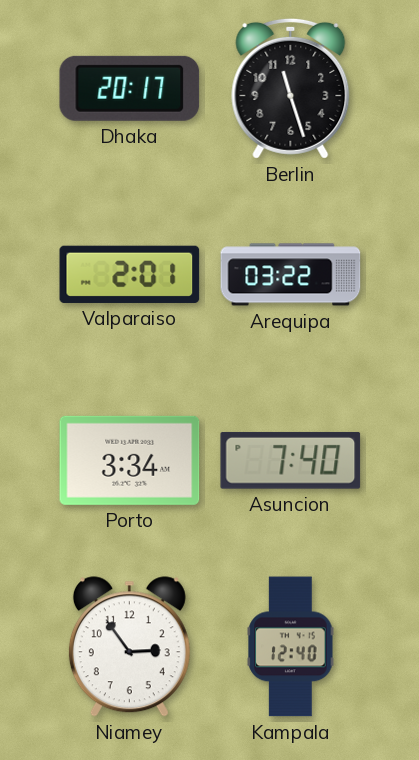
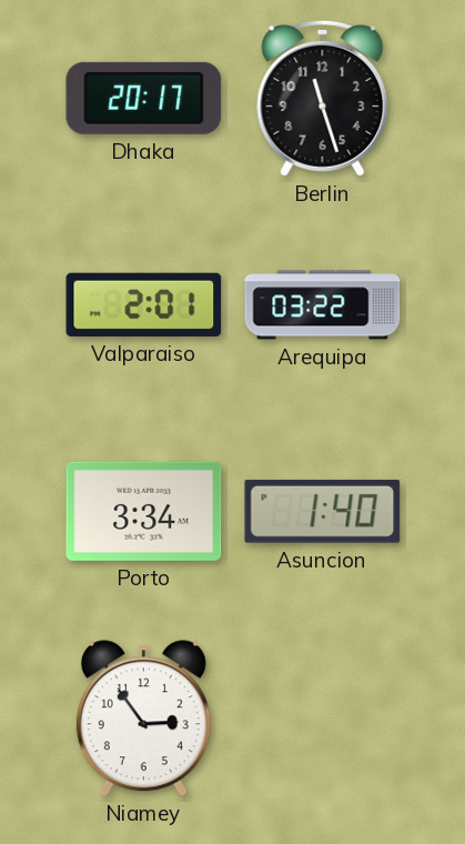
Asuncion: 7:40 -> 1:40
Kampala: 12:40 -> none
